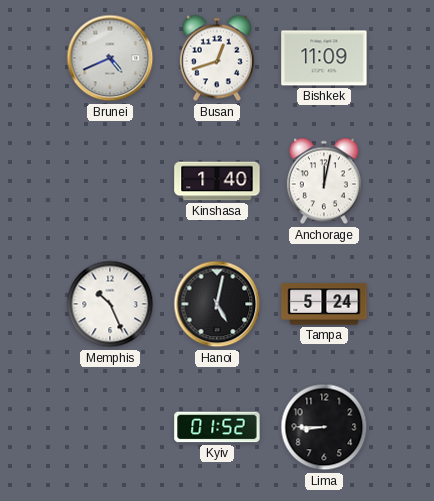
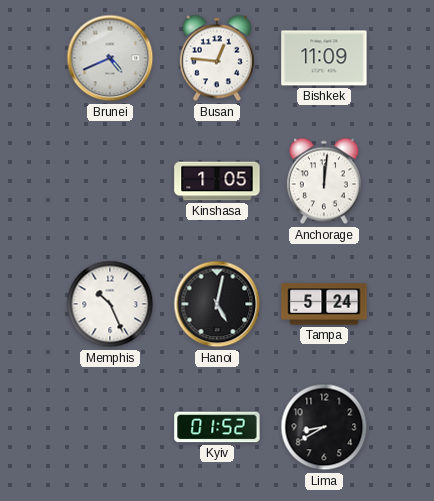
Busan: 12:42 -> 12:46
Kinshasa: 1:40 -> 1:05
Anchorage: 12:02 -> 12:01
Lima: 8:45 -> 8:40
